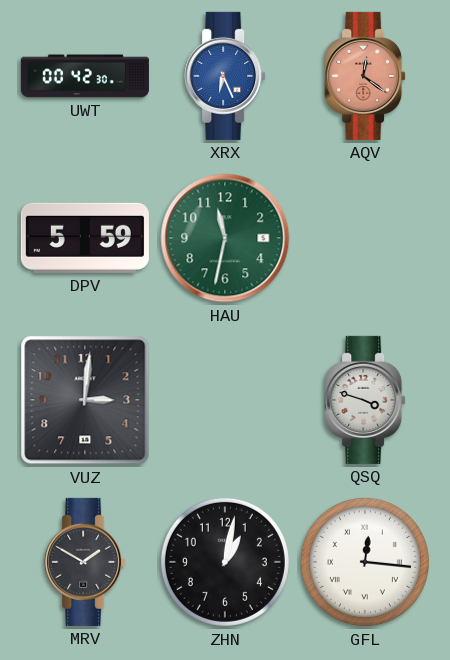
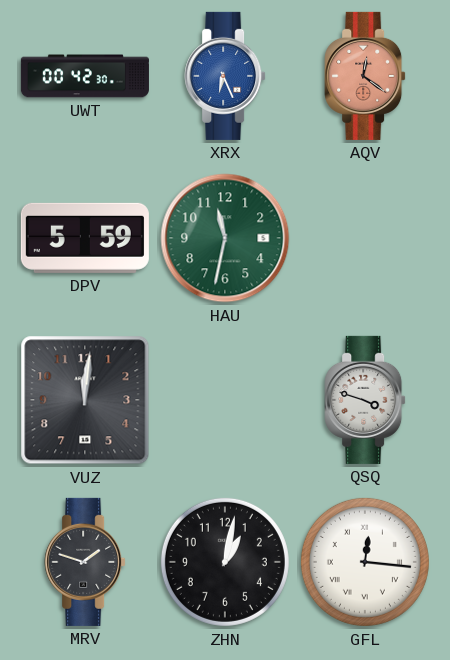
VUZ: 3:01 -> 12:01
MRV: 1:50 -> 1:48
